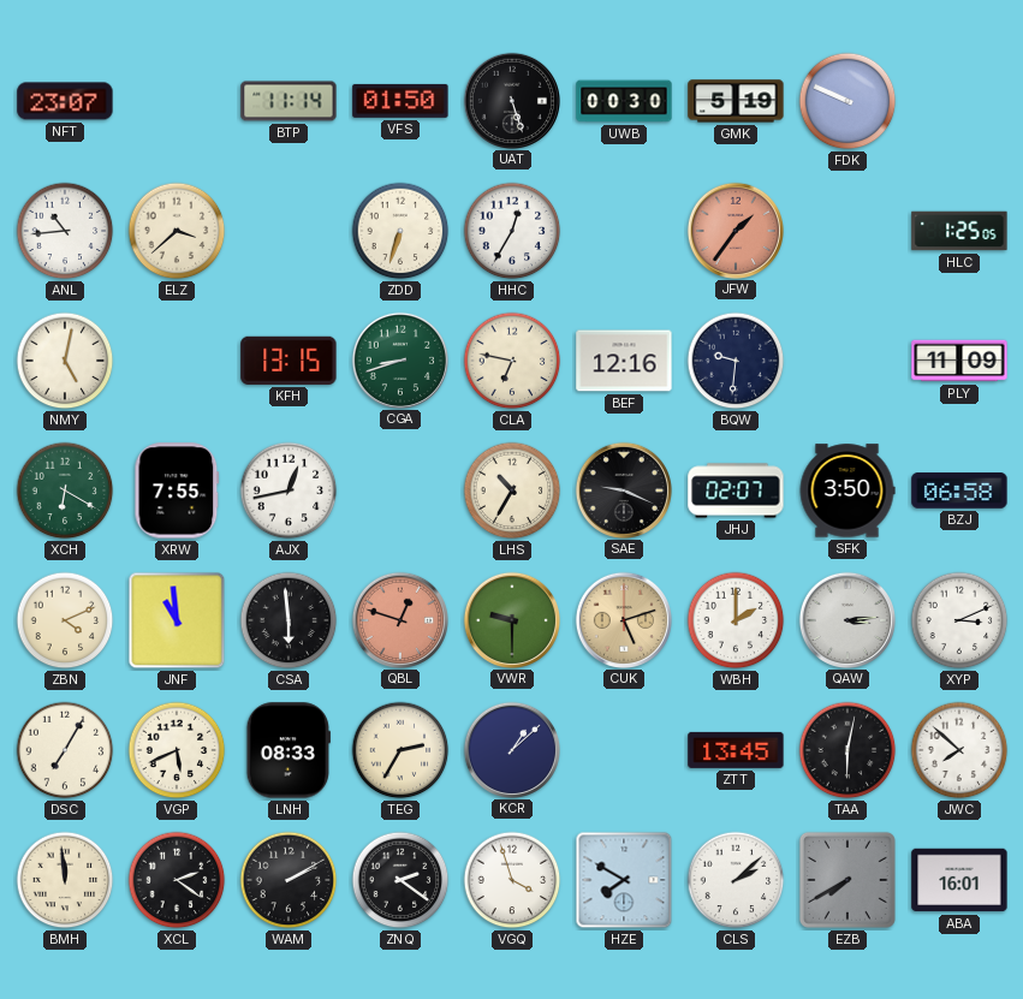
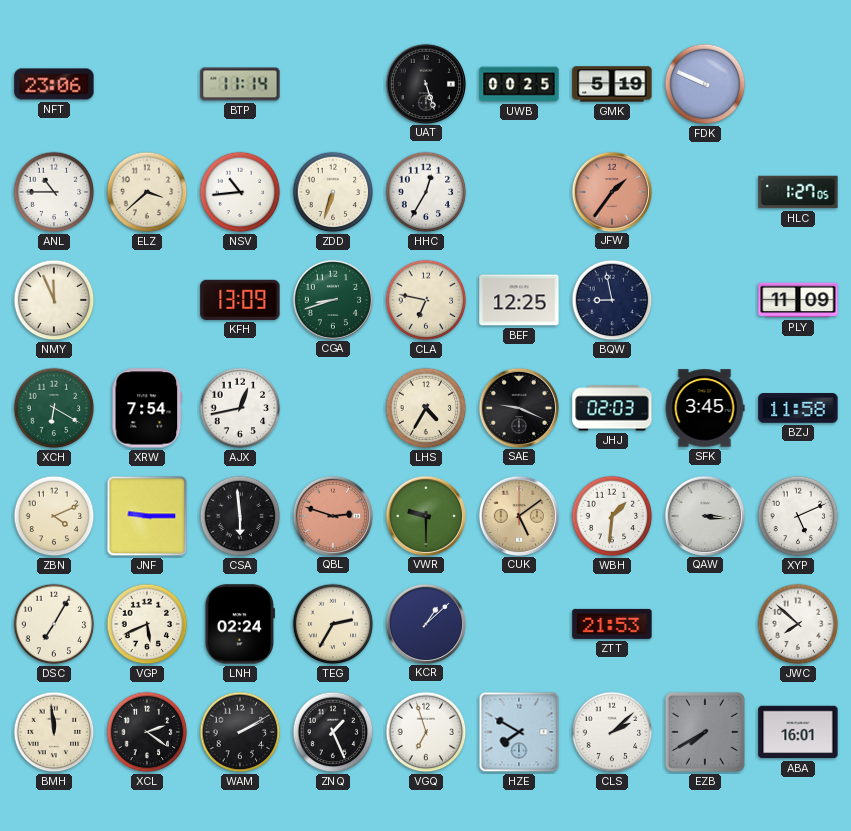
NFT: 23:07 -> 23:06
VFS: 01:50 -> none
UWB: 00:30 -> 00:25
ANL: 10:44 -> 10:45
NSV: none -> 10:44
HLC: 1:25 -> 1:27
NMY: 5:02 -> 11:56
KFH: 13:15 -> 13:09
BEF: 12:16 -> 12:25
BQW: 9:31 -> 8:58
XRW: 7:55 -> 7:54
LHS: 10:35 -> 4:35
JHJ: 02:07 -> 02:03
SFK: 3:50 -> 3:45
BZJ: 06:58 -> 11:58
JNF: 10:59 -> 9:15
QBL: 12:48 -> 2:48
CUK: 5:12 -> 5:09
WBH: 2:00 -> 1:31
QAW: 3:14 -> 3:16
XYP: 3:11 -> 5:11
LNH: 08:33 -> 02:24
ZTT: 13:45 -> 21:53
TAA: 6:02 -> none
ZNQ: 2:21 -> 1:26
VGQ: 3:57 -> 6:57
